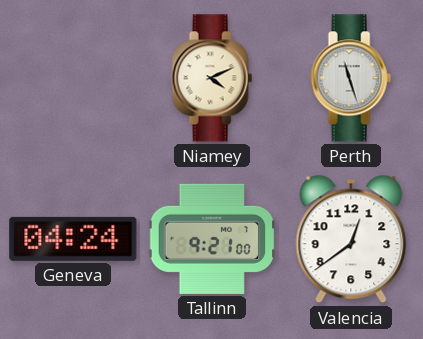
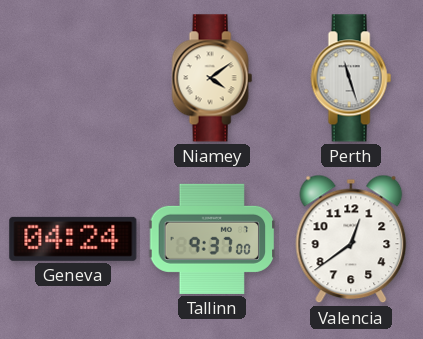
Niamey: 4:11 -> 4:09
Tallinn: 9:21 -> 9:37
